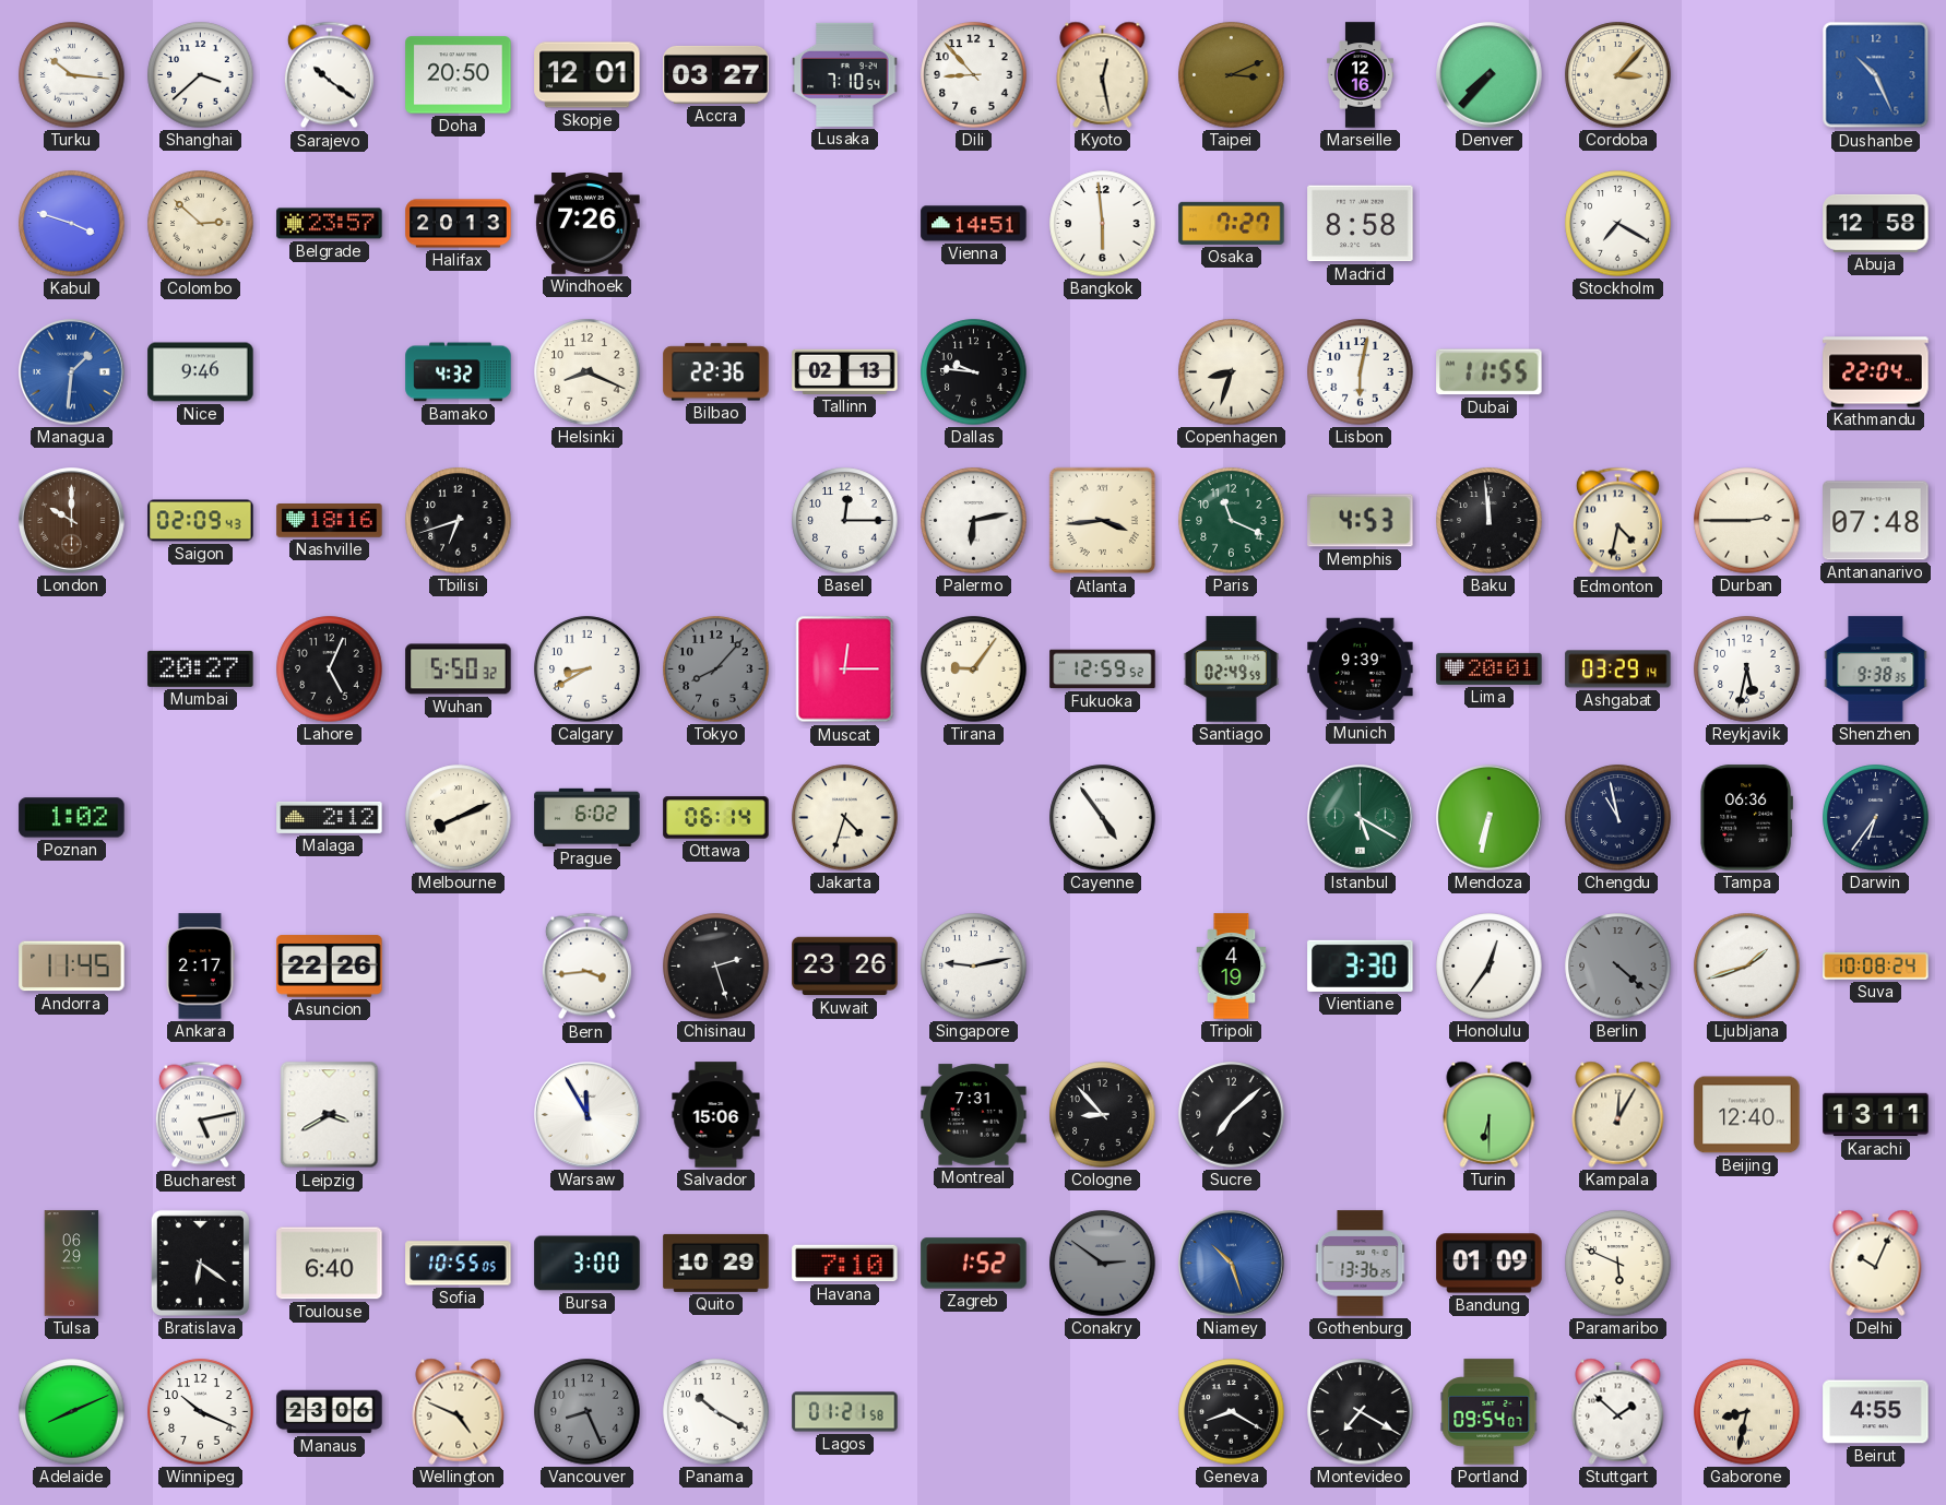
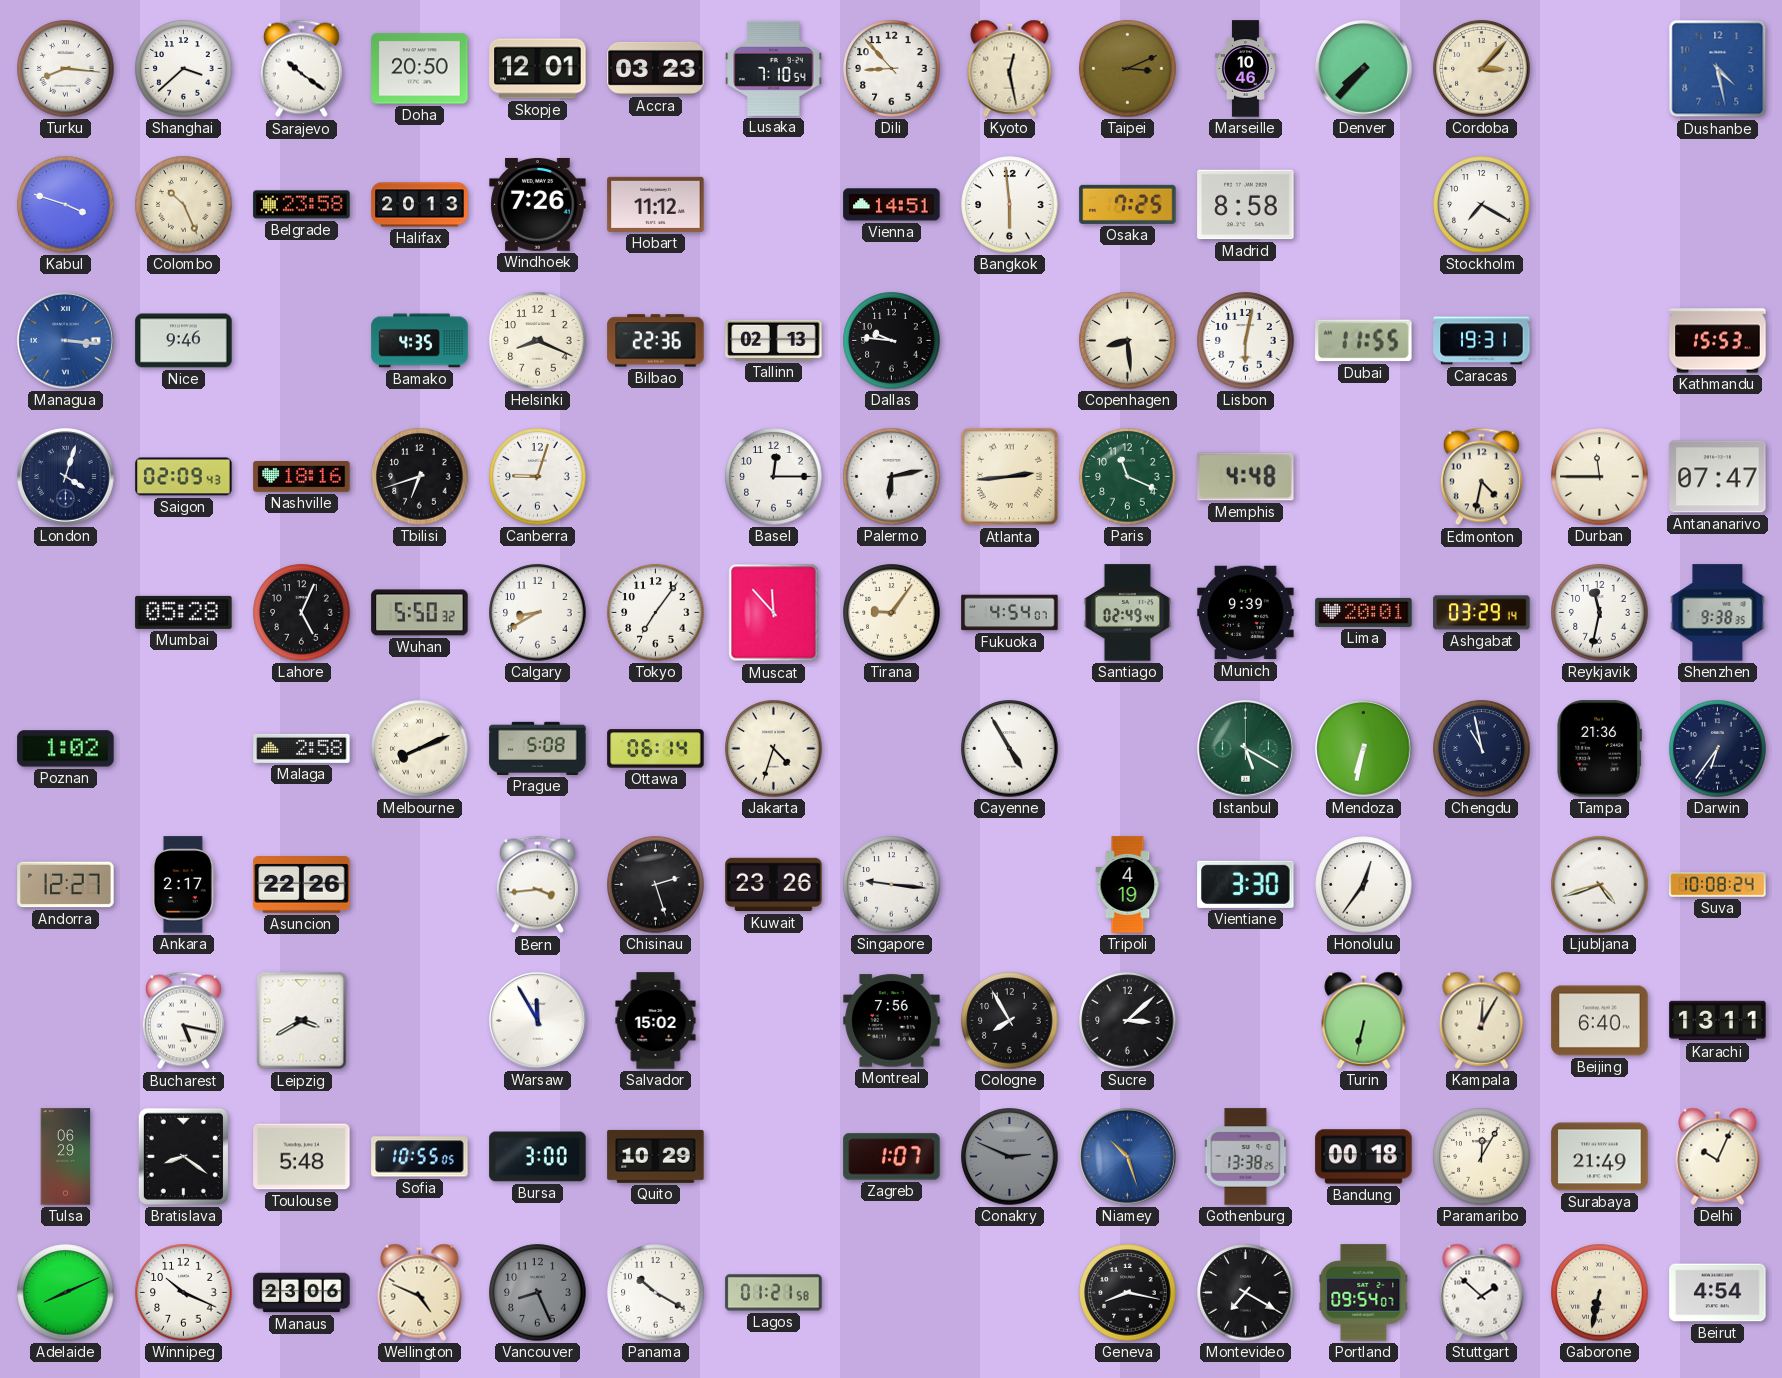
Turku: 10:16 -> 8:16
Accra: 03:27 -> 03:23
Marseille: 12:16 -> 10:46
Dushanbe: 10:26 -> 4:28
Colombo: 2:52 -> 10:26
Belgrade: 23:57 -> 23:58
Hobart: none -> 11:12
Osaka: 7:27 -> 7:25
Abuja: 12:58 -> none
Managua: 1:31 -> 3:16
Bamako: 4:32 -> 4:35
Copenhagen: 8:33 -> 8:29
Caracas: none -> 19:31
Kathmandu: 22:04 -> 15:53
London: 10:00 -> 4:03
London dial: brown -> navy
Canberra: none -> 9:03
Atlanta: 3:44 -> 2:44
Memphis: 4:53 -> 4:48
Baku: 11:59 -> none
Durban: 2:45 -> 11:45
Antananarivo: 07:48 -> 07:47
Mumbai: 20:27 -> 05:28
Tokyo: 8:07 -> 7:06
Tokyo dial: grey -> white
Muscat: 12:15 -> 11:53
Fukuoka: 12:59 -> 4:54
Santiago: 02:49:59 -> 02:49:44
Reykjavik: 5:32 -> 11:32
Malaga: 2:12 -> 2:58
Prague: 6:02 -> 5:08
Cayenne: 4:54 -> 4:55
Tampa: 06:36 -> 21:36
Andorra: 11:45 -> 12:27
Singapore: 9:13 -> 9:16
Berlin: 4:22 -> none
Ljubljana: 1:42 -> 4:42
Bucharest: 5:13 -> 5:17
Salvador: 15:06 -> 15:02
Montreal: 7:31 -> 7:56
Cologne: 8:53 -> 7:55
Sucre: 7:08 -> 3:08
Turin: 6:30 -> 6:32
Beijing: 12:40 -> 6:40
Bratislava: 6:21 -> 8:21
Toulouse: 6:40 -> 5:48
Havana: 7:10 -> none
Zagreb: 1:52 -> 1:07
Conakry: 2:51 -> 2:49
Gothenburg: 13:36 -> 13:38
Bandung: 01:09 -> 00:18
Paramaribo: 5:49 -> 12:05
Surabaya: none -> 21:49
Geneva: 8:20 -> 8:17
Gaborone: 8:32 -> 6:32
Beirut: 4:55 -> 4:54
